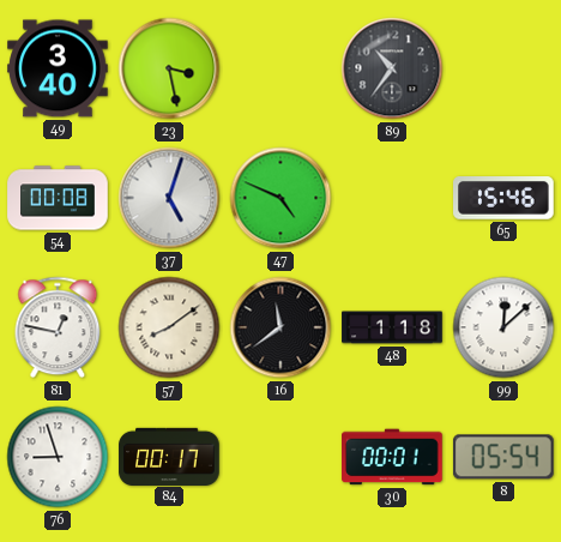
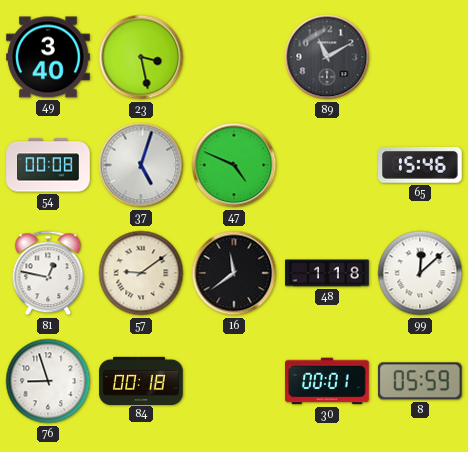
89: 10:36 -> 11:10
57: 8:09 -> 9:09
84: 00:17 -> 00:18
8: 05:54 -> 05:59
